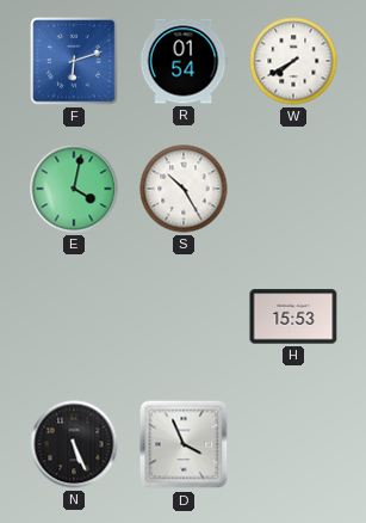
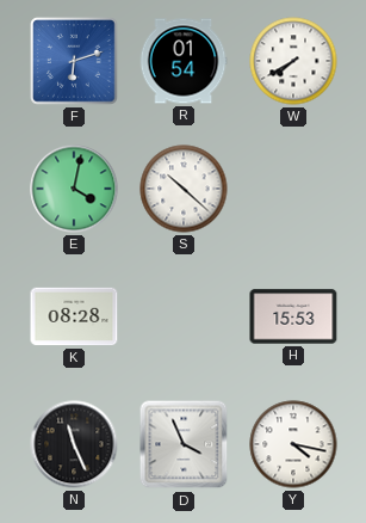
S: 10:25 -> 10:22
K: none -> 08:28
N: 5:26 -> 11:26
Y: none -> 4:17
